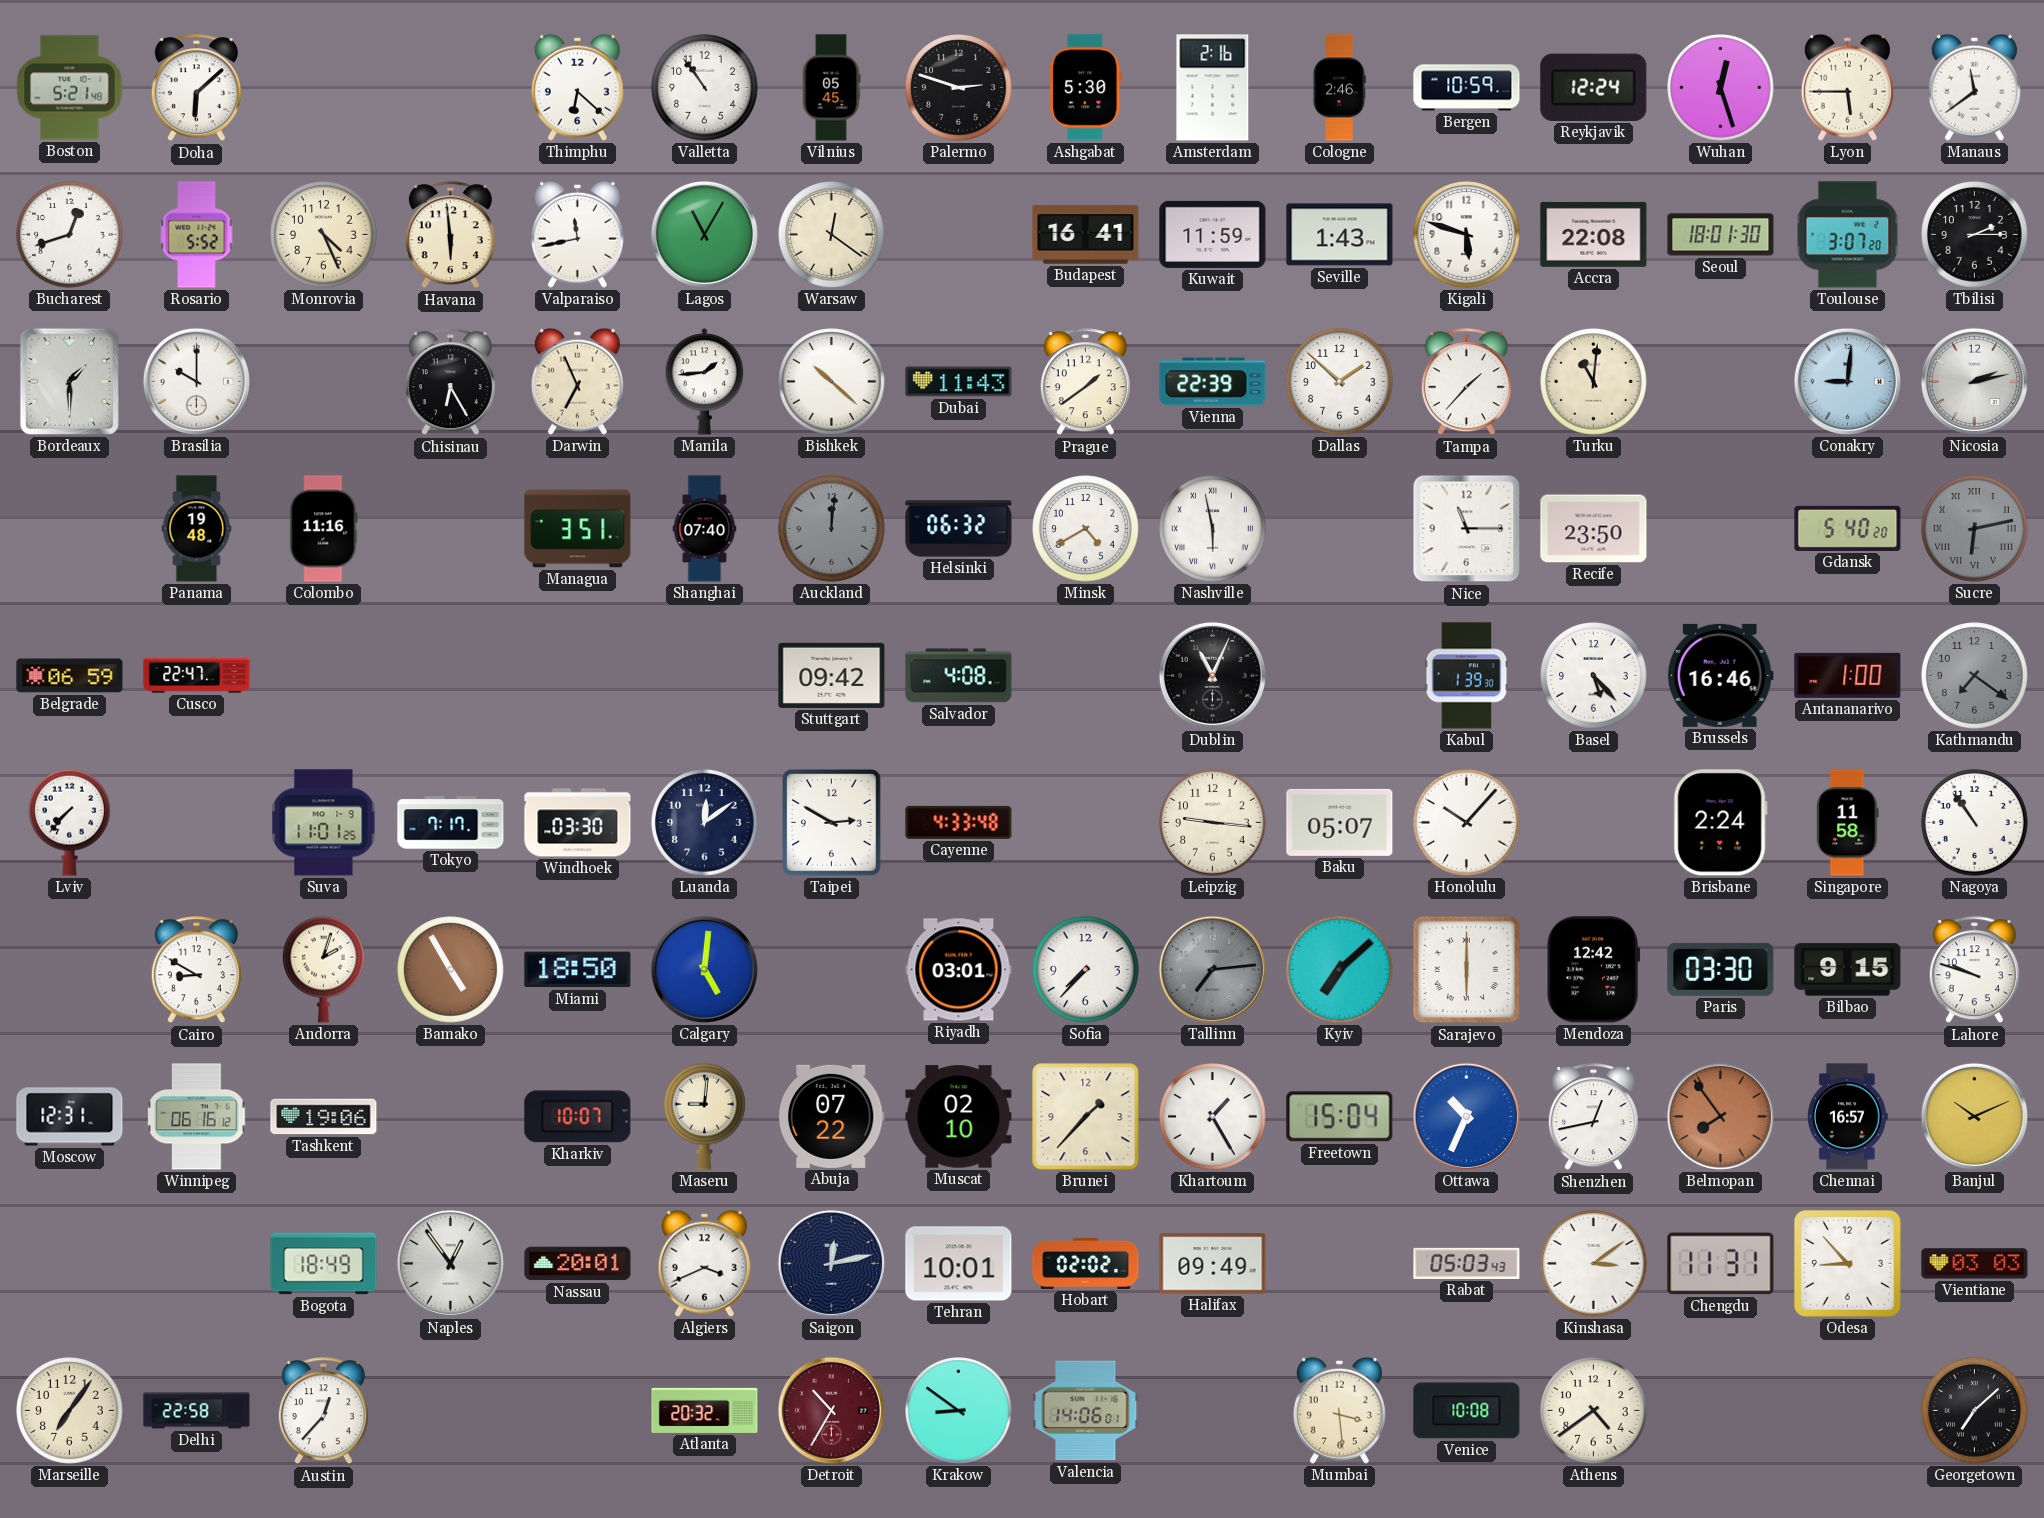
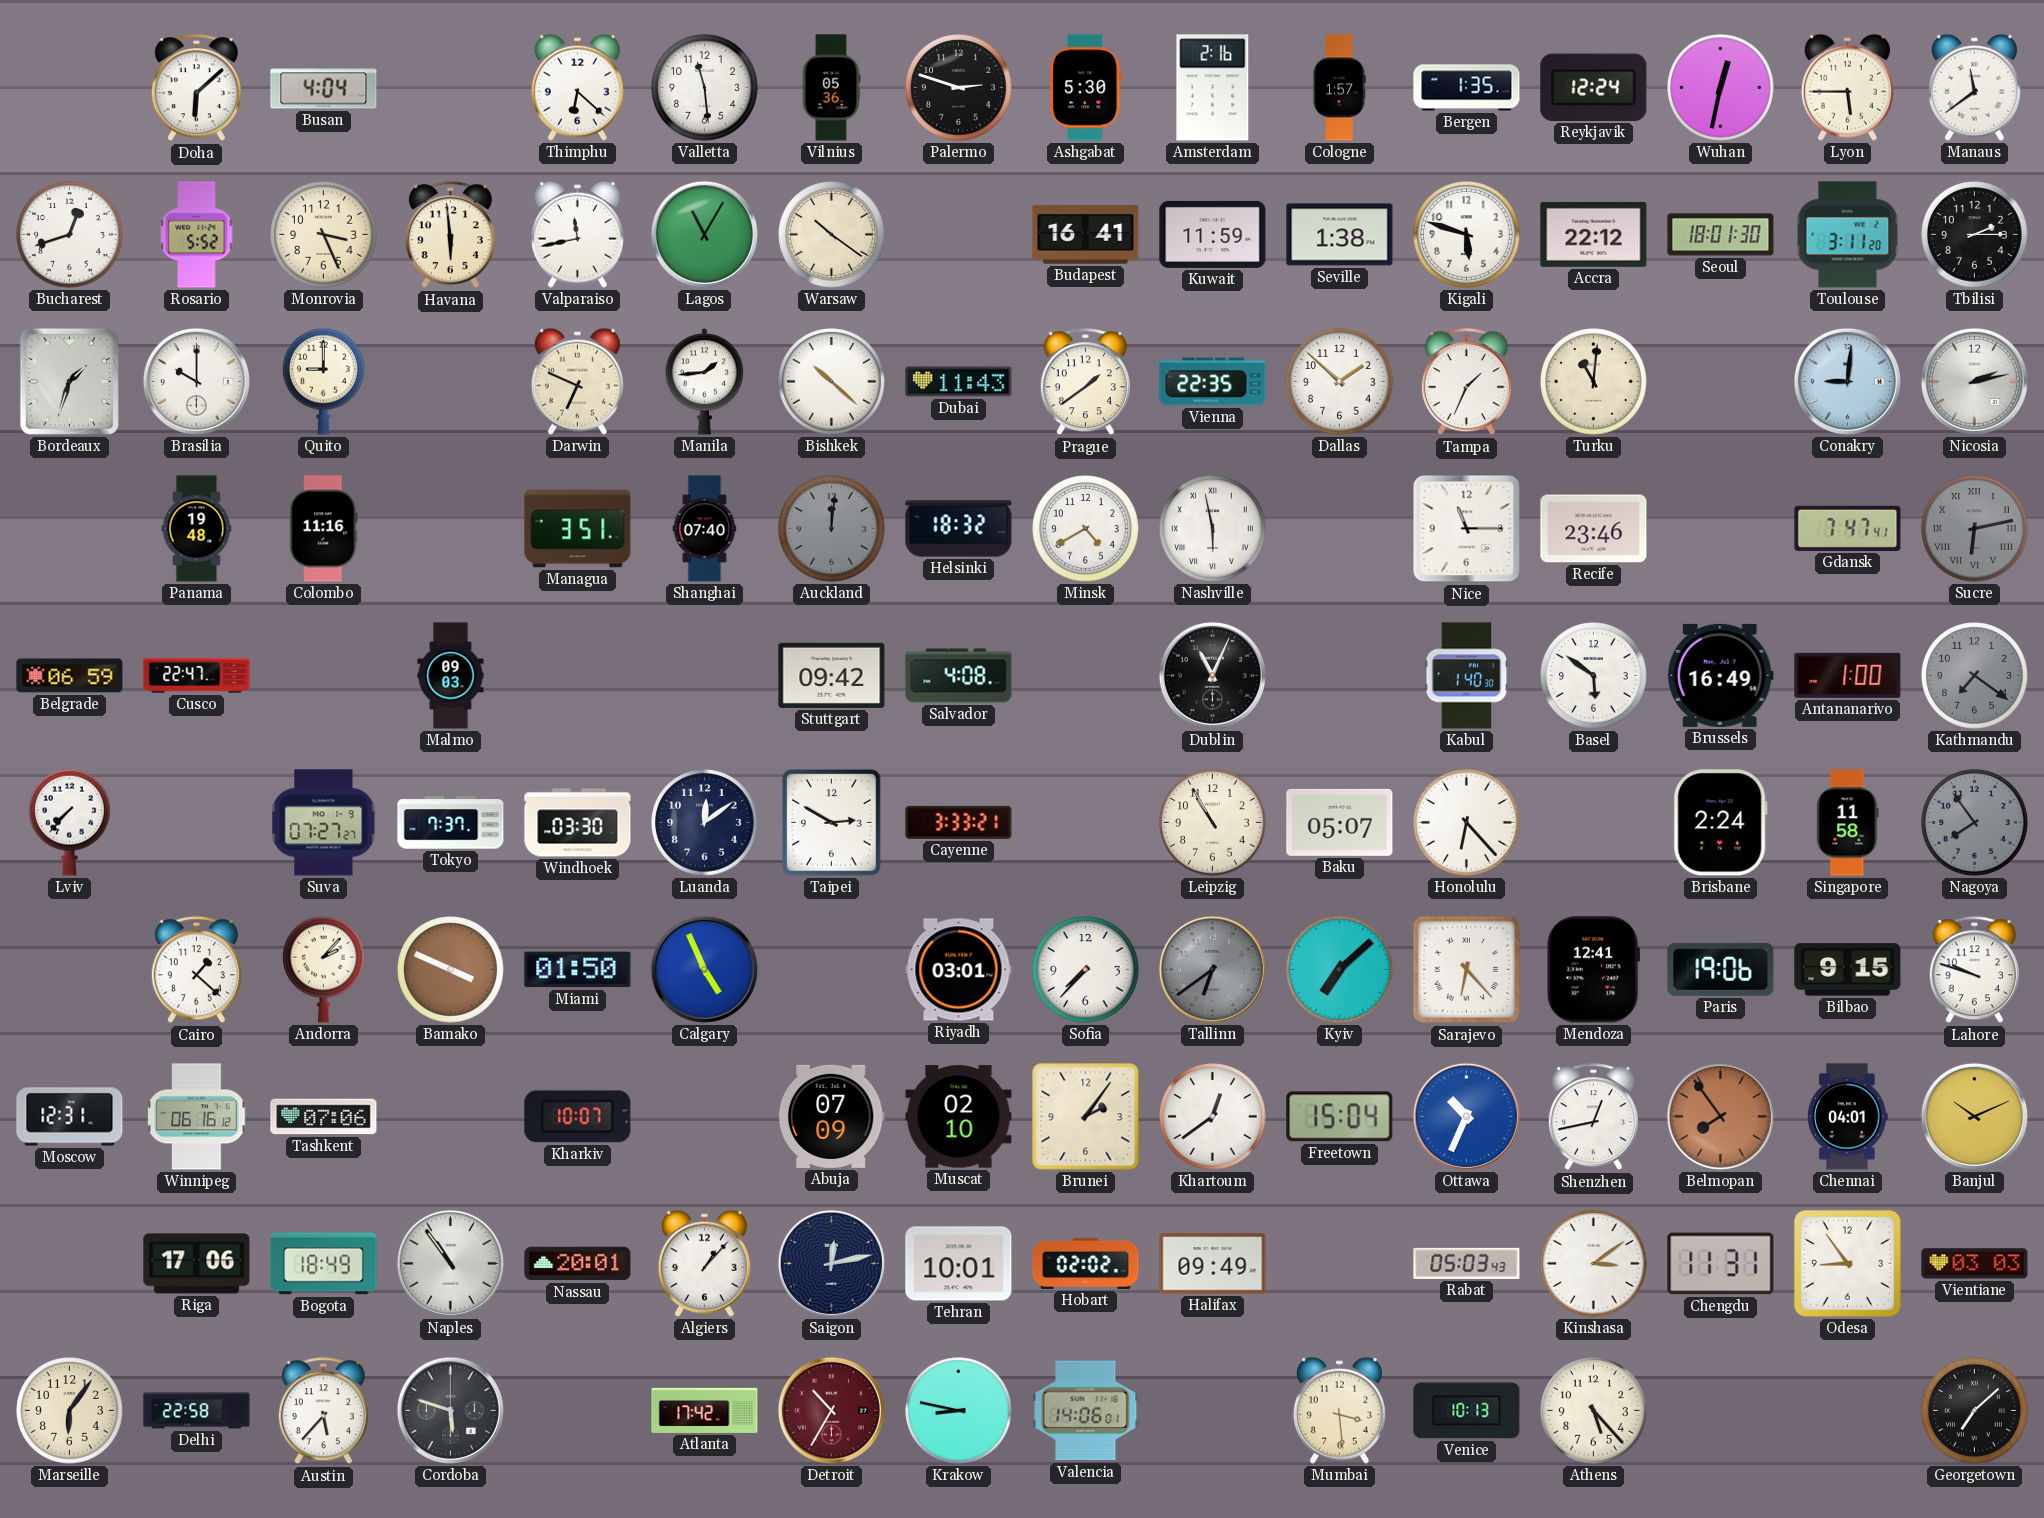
Boston: 5:21 -> none
Busan: none -> 4:04
Valletta: 10:54 -> 11:29
Vilnius: 05:45 -> 05:36
Cologne: 2:46 -> 1:57
Bergen: 10:59 -> 1:35
Wuhan: 12:27 -> 12:32
Monrovia: 4:26 -> 3:26
Warsaw: 12:21 -> 10:21
Seville: 1:43 -> 1:38
Accra: 22:08 -> 22:12
Toulouse: 3:07 -> 3:11
Bordeaux: 1:30 -> 1:33
Quito: none -> 9:00
Chisinau: 6:25 -> none
Darwin: 6:56 -> 6:49
Vienna: 22:39 -> 22:35
Tampa: 1:37 -> 1:34
Helsinki: 06:32 -> 18:32
Recife: 23:50 -> 23:46
Gdansk: 5:40 -> 7:47
Malmo: none -> 09:03
Kabul: 1:39 -> 1:40
Basel: 5:23 -> 5:51
Brussels: 16:46 -> 16:49
Suva: 11:01 -> 07:27
Tokyo: 7:17 -> 7:37
Cayenne: 4:33 -> 3:33
Leipzig: 9:16 -> 10:55
Honolulu: 10:07 -> 6:23
Nagoya: 10:54 -> 7:54
Nagoya dial: white -> grey
Cairo: 8:50 -> 1:22
Andorra: 2:03 -> 2:07
Bamako: 4:55 -> 3:49
Miami: 18:50 -> 01:50
Calgary: 5:01 -> 4:56
Tallinn: 7:14 -> 6:39
Sarajevo: 6:00 -> 6:23
Mendoza: 12:42 -> 12:41
Paris: 03:30 -> 19:06
Tashkent: 19:06 -> 07:06
Maseru: 9:01 -> none
Abuja: 07:22 -> 07:09
Brunei: 1:37 -> 2:06
Khartoum: 1:25 -> 12:39
Chennai: 16:57 -> 04:01
Riga: none -> 17:06
Naples: 12:54 -> 10:54
Algiers: 3:41 -> 1:07
Odesa: 8:53 -> 8:54
Marseille: 7:06 -> 6:06
Austin: 12:37 -> 5:37
Cordoba: none -> 5:48
Atlanta: 20:32 -> 17:42
Krakow: 8:51 -> 8:47
Venice: 10:08 -> 10:13
Athens: 4:39 -> 5:23
